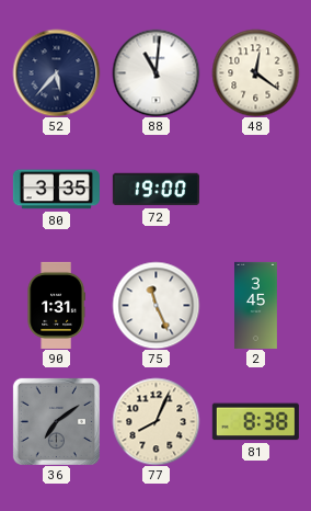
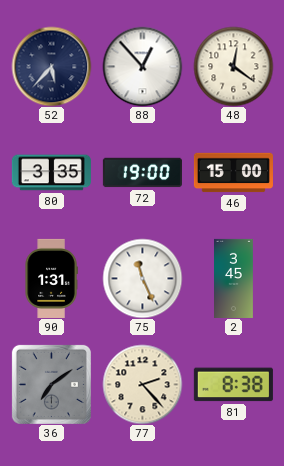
88: 11:01 -> 12:53
46: none -> 15:00
77: 8:04 -> 2:23
